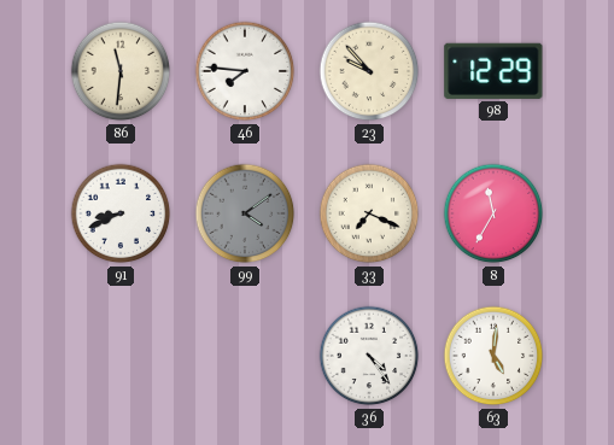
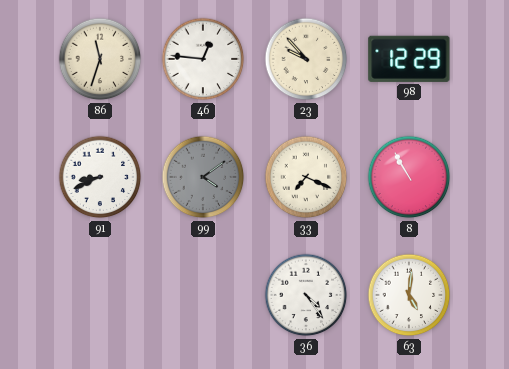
86: 11:31 -> 11:33
46: 7:46 -> 12:46
8: 11:35 -> 10:55
